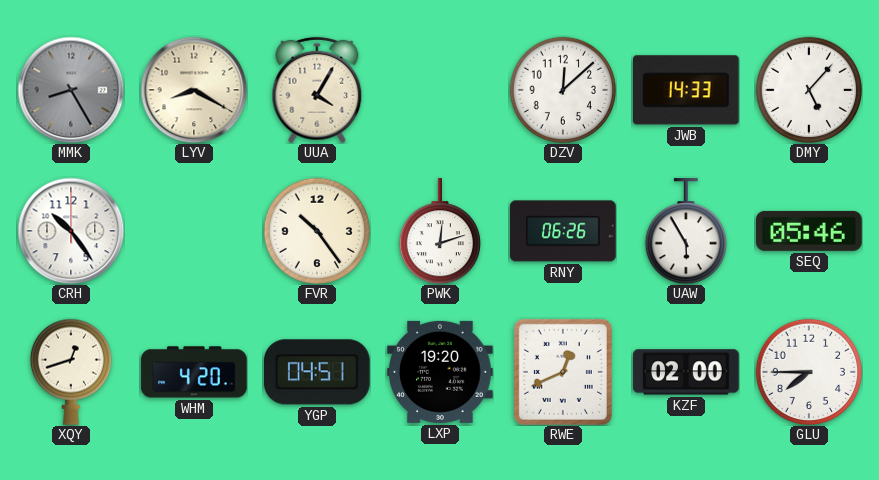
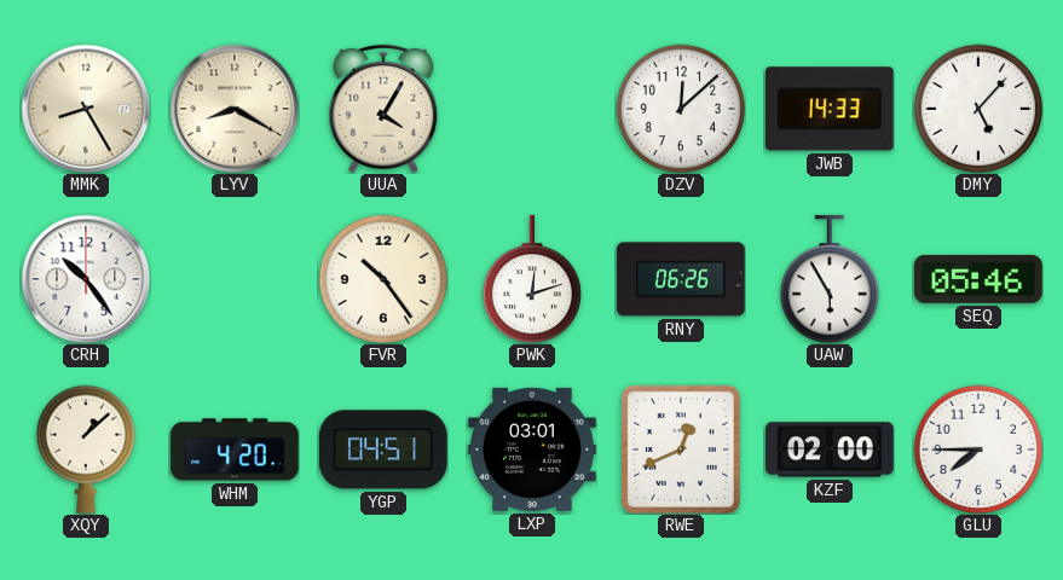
MMK dial: grey -> cream
XQY: 12:42 -> 1:08
LXP: 19:20 -> 03:01
